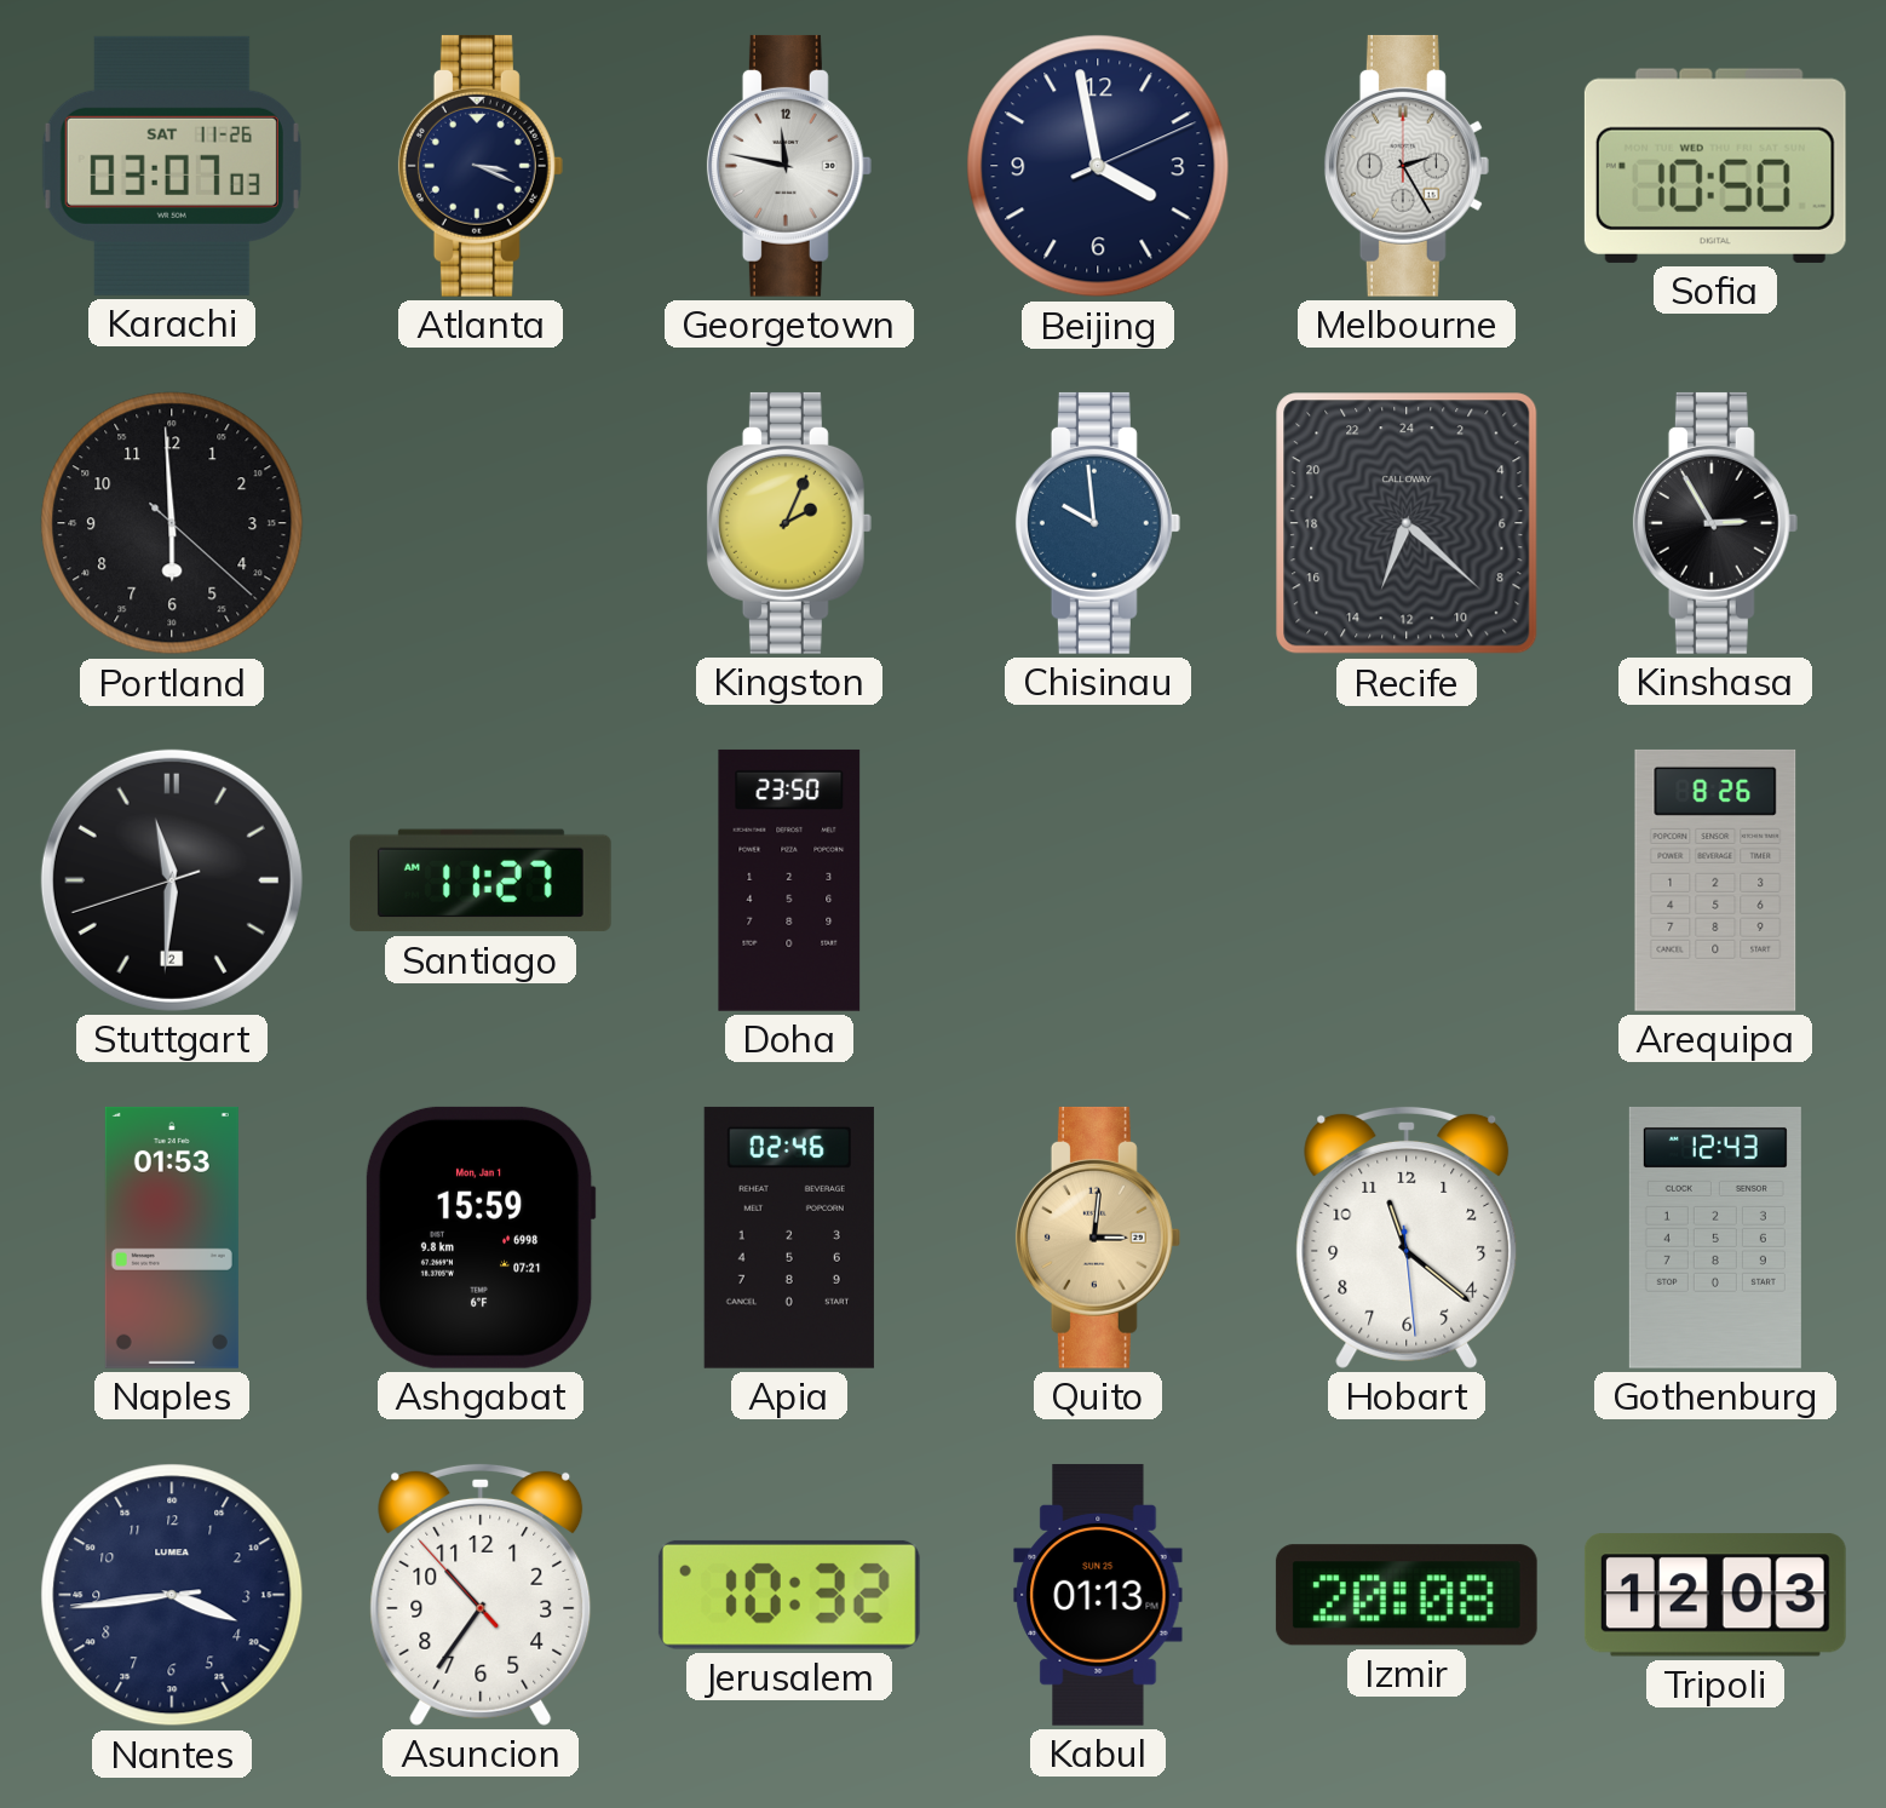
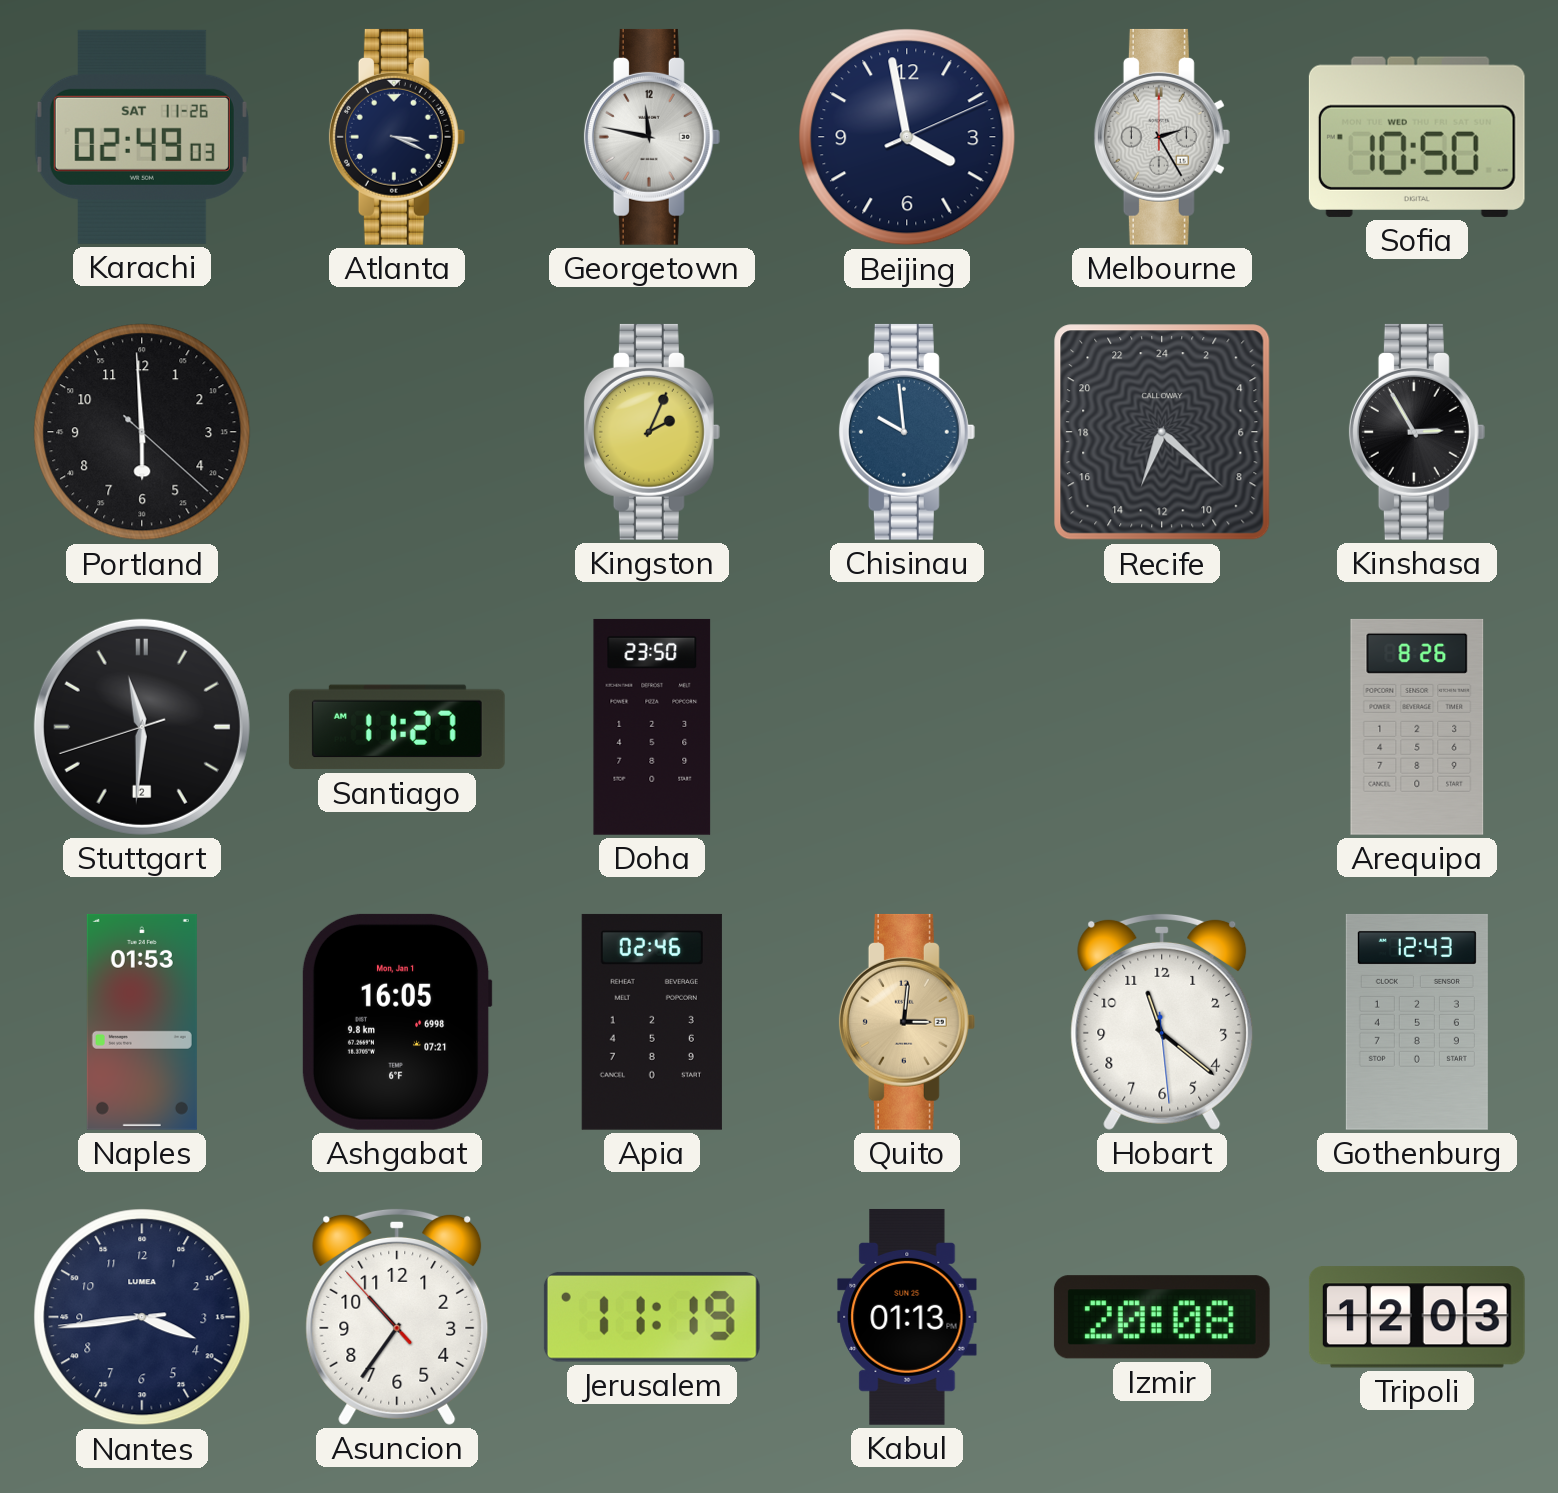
Karachi: 03:07 -> 02:49
Ashgabat: 15:59 -> 16:05
Jerusalem: 10:32 -> 11:19
